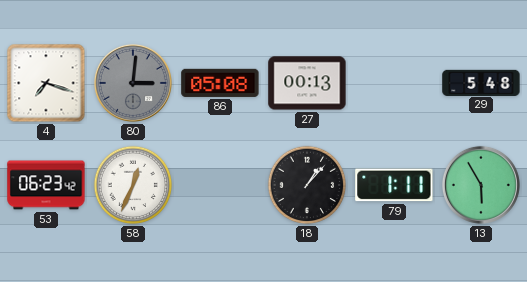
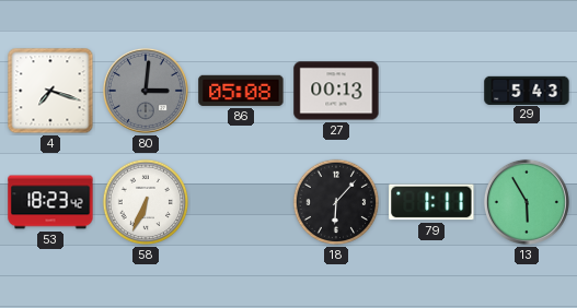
29: 5:48 -> 5:43
53: 06:23 -> 18:23
58: 12:34 -> 6:34
18: 1:07 -> 6:07
